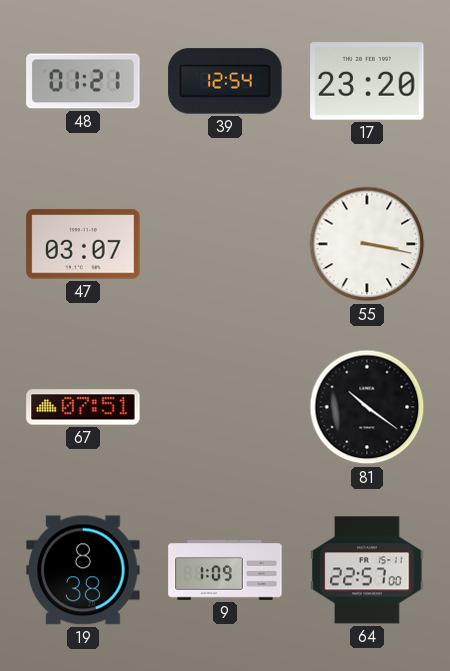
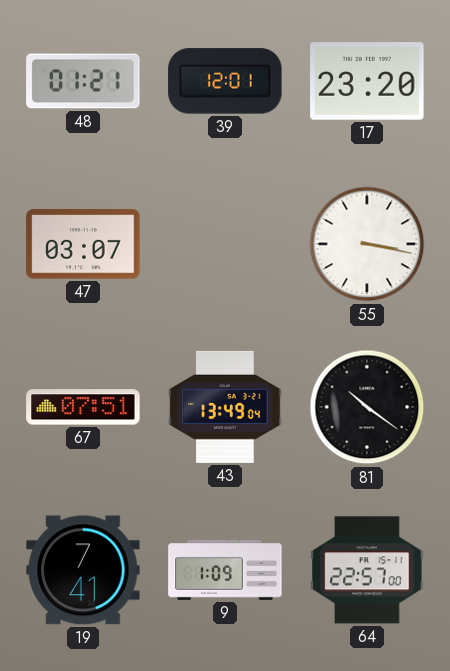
39: 12:54 -> 12:01
43: none -> 13:49
19: 8:38 -> 7:41
